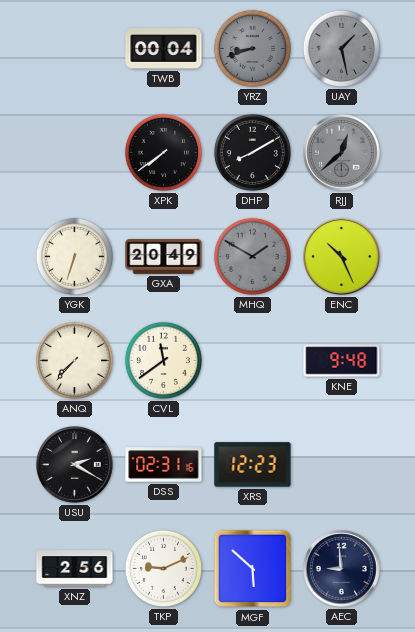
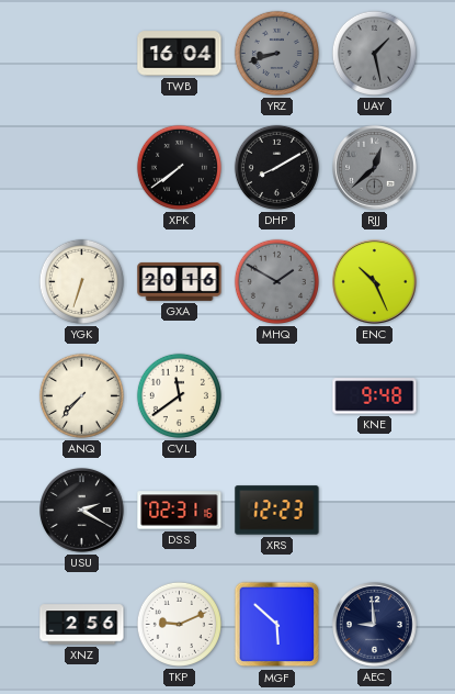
TWB: 00:04 -> 16:04
GXA: 20:49 -> 20:16
